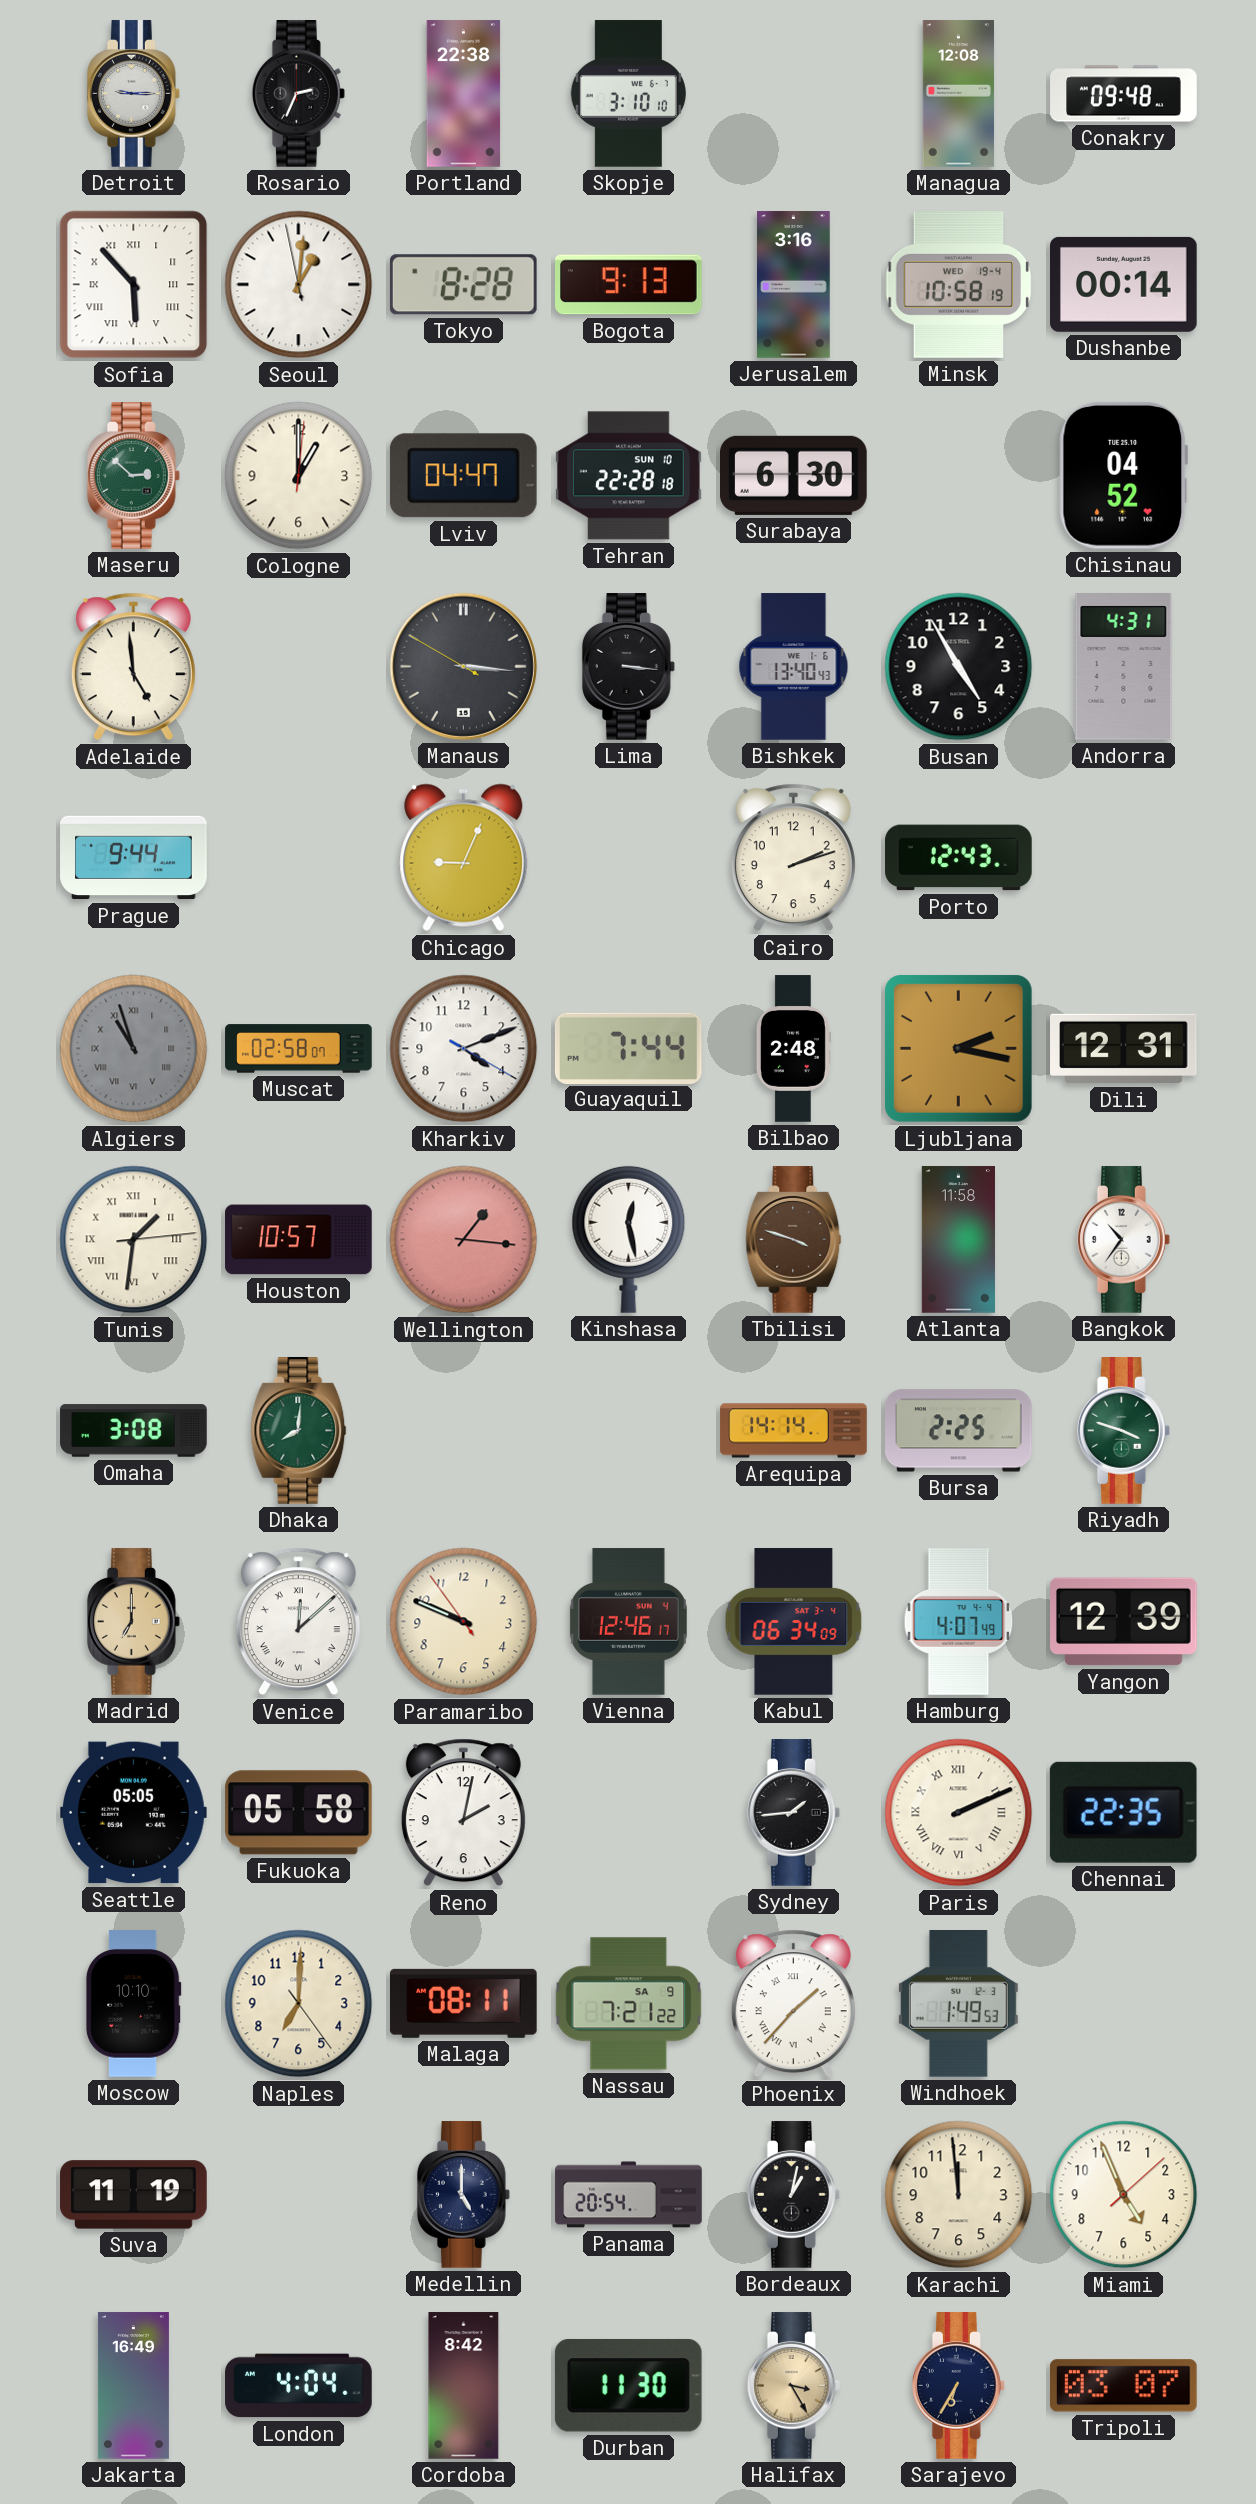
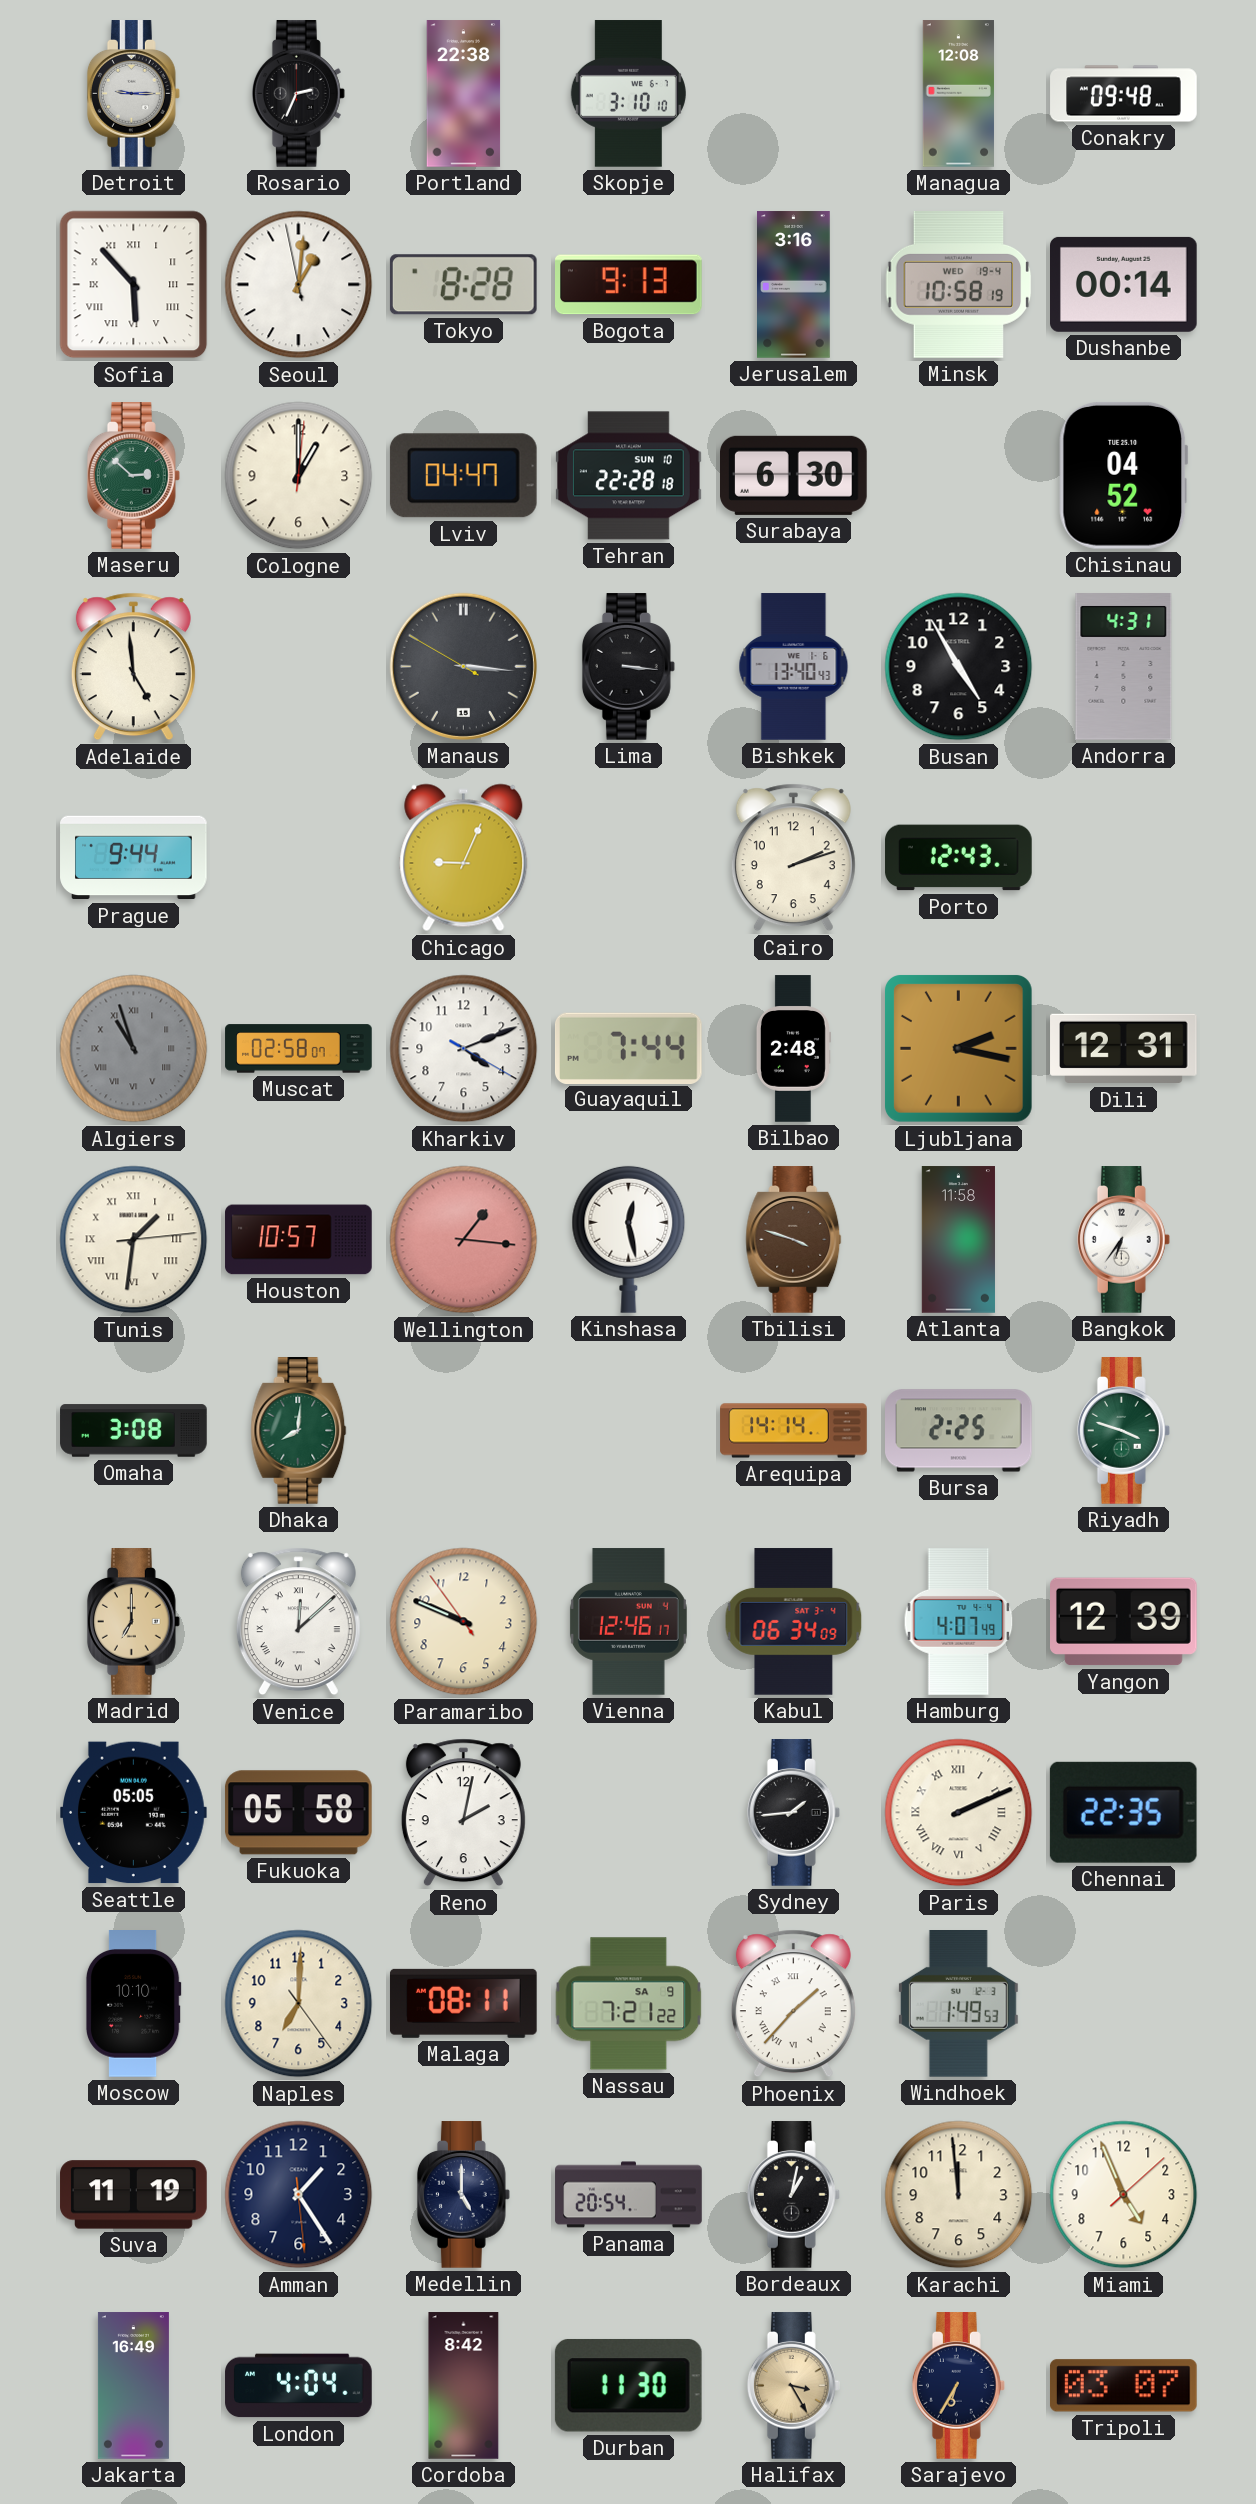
Bangkok: 10:36 -> 6:36
Amman: none -> 1:24
